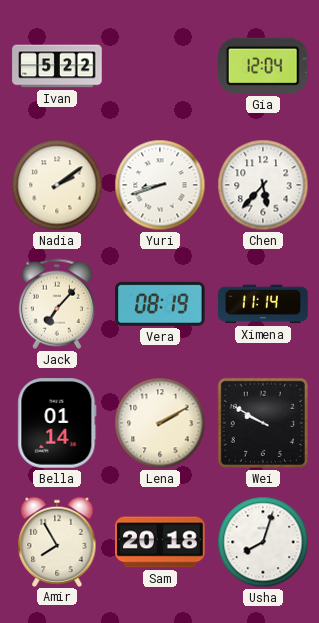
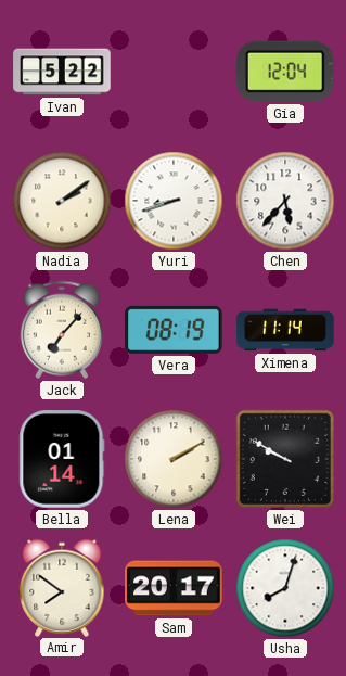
Amir: 7:55 -> 7:51
Sam: 20:18 -> 20:17
